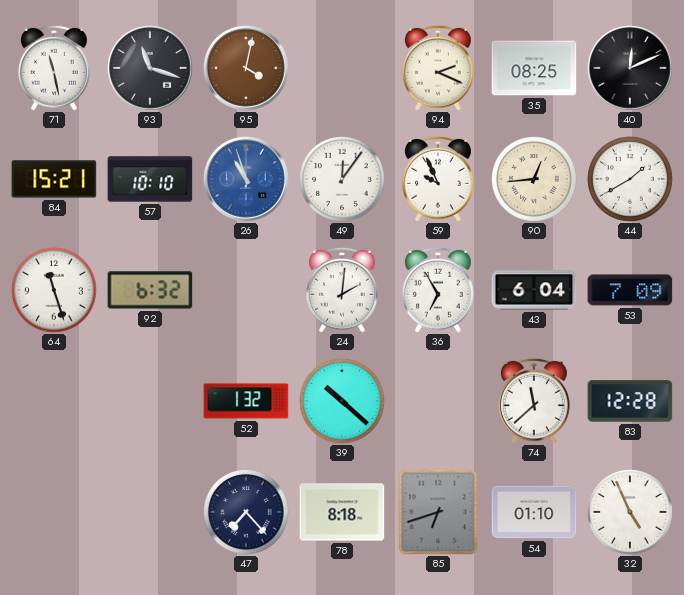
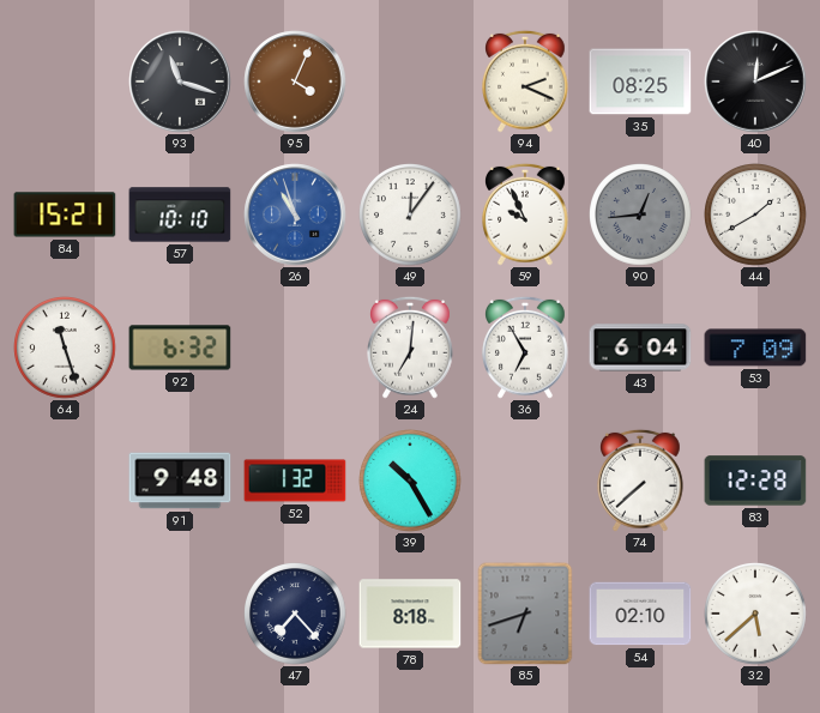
71: 11:28 -> none
95: 4:02 -> 4:04
90 dial: cream -> grey
24: 2:01 -> 7:01
91: none -> 9:48
39: 10:22 -> 10:25
74: 11:38 -> 7:38
54: 01:10 -> 02:10
32: 4:56 -> 5:38
